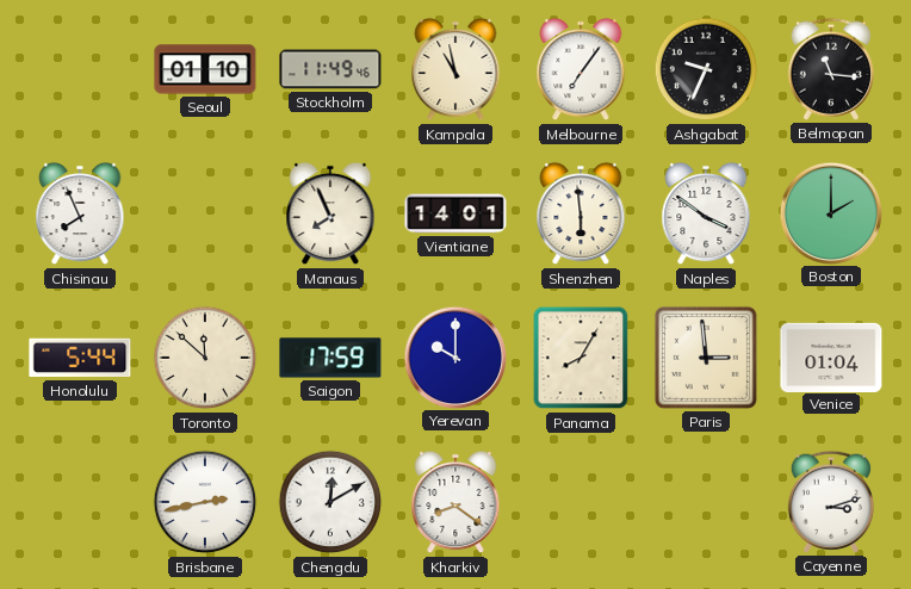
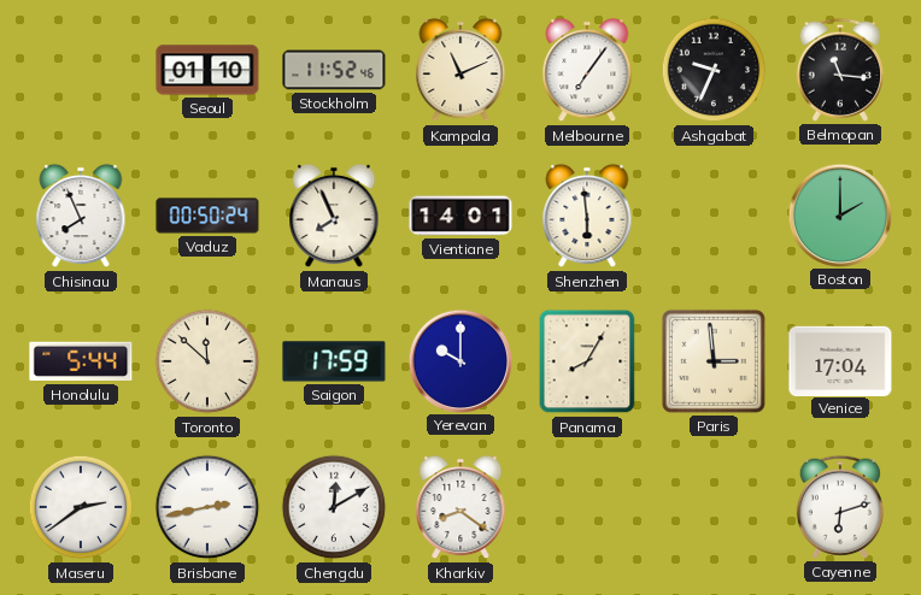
Stockholm: 11:49 -> 11:52
Kampala: 10:58 -> 11:11
Vaduz: none -> 00:50
Naples: 3:51 -> none
Venice: 01:04 -> 17:04
Maseru: none -> 2:39
Cayenne: 3:12 -> 6:12
